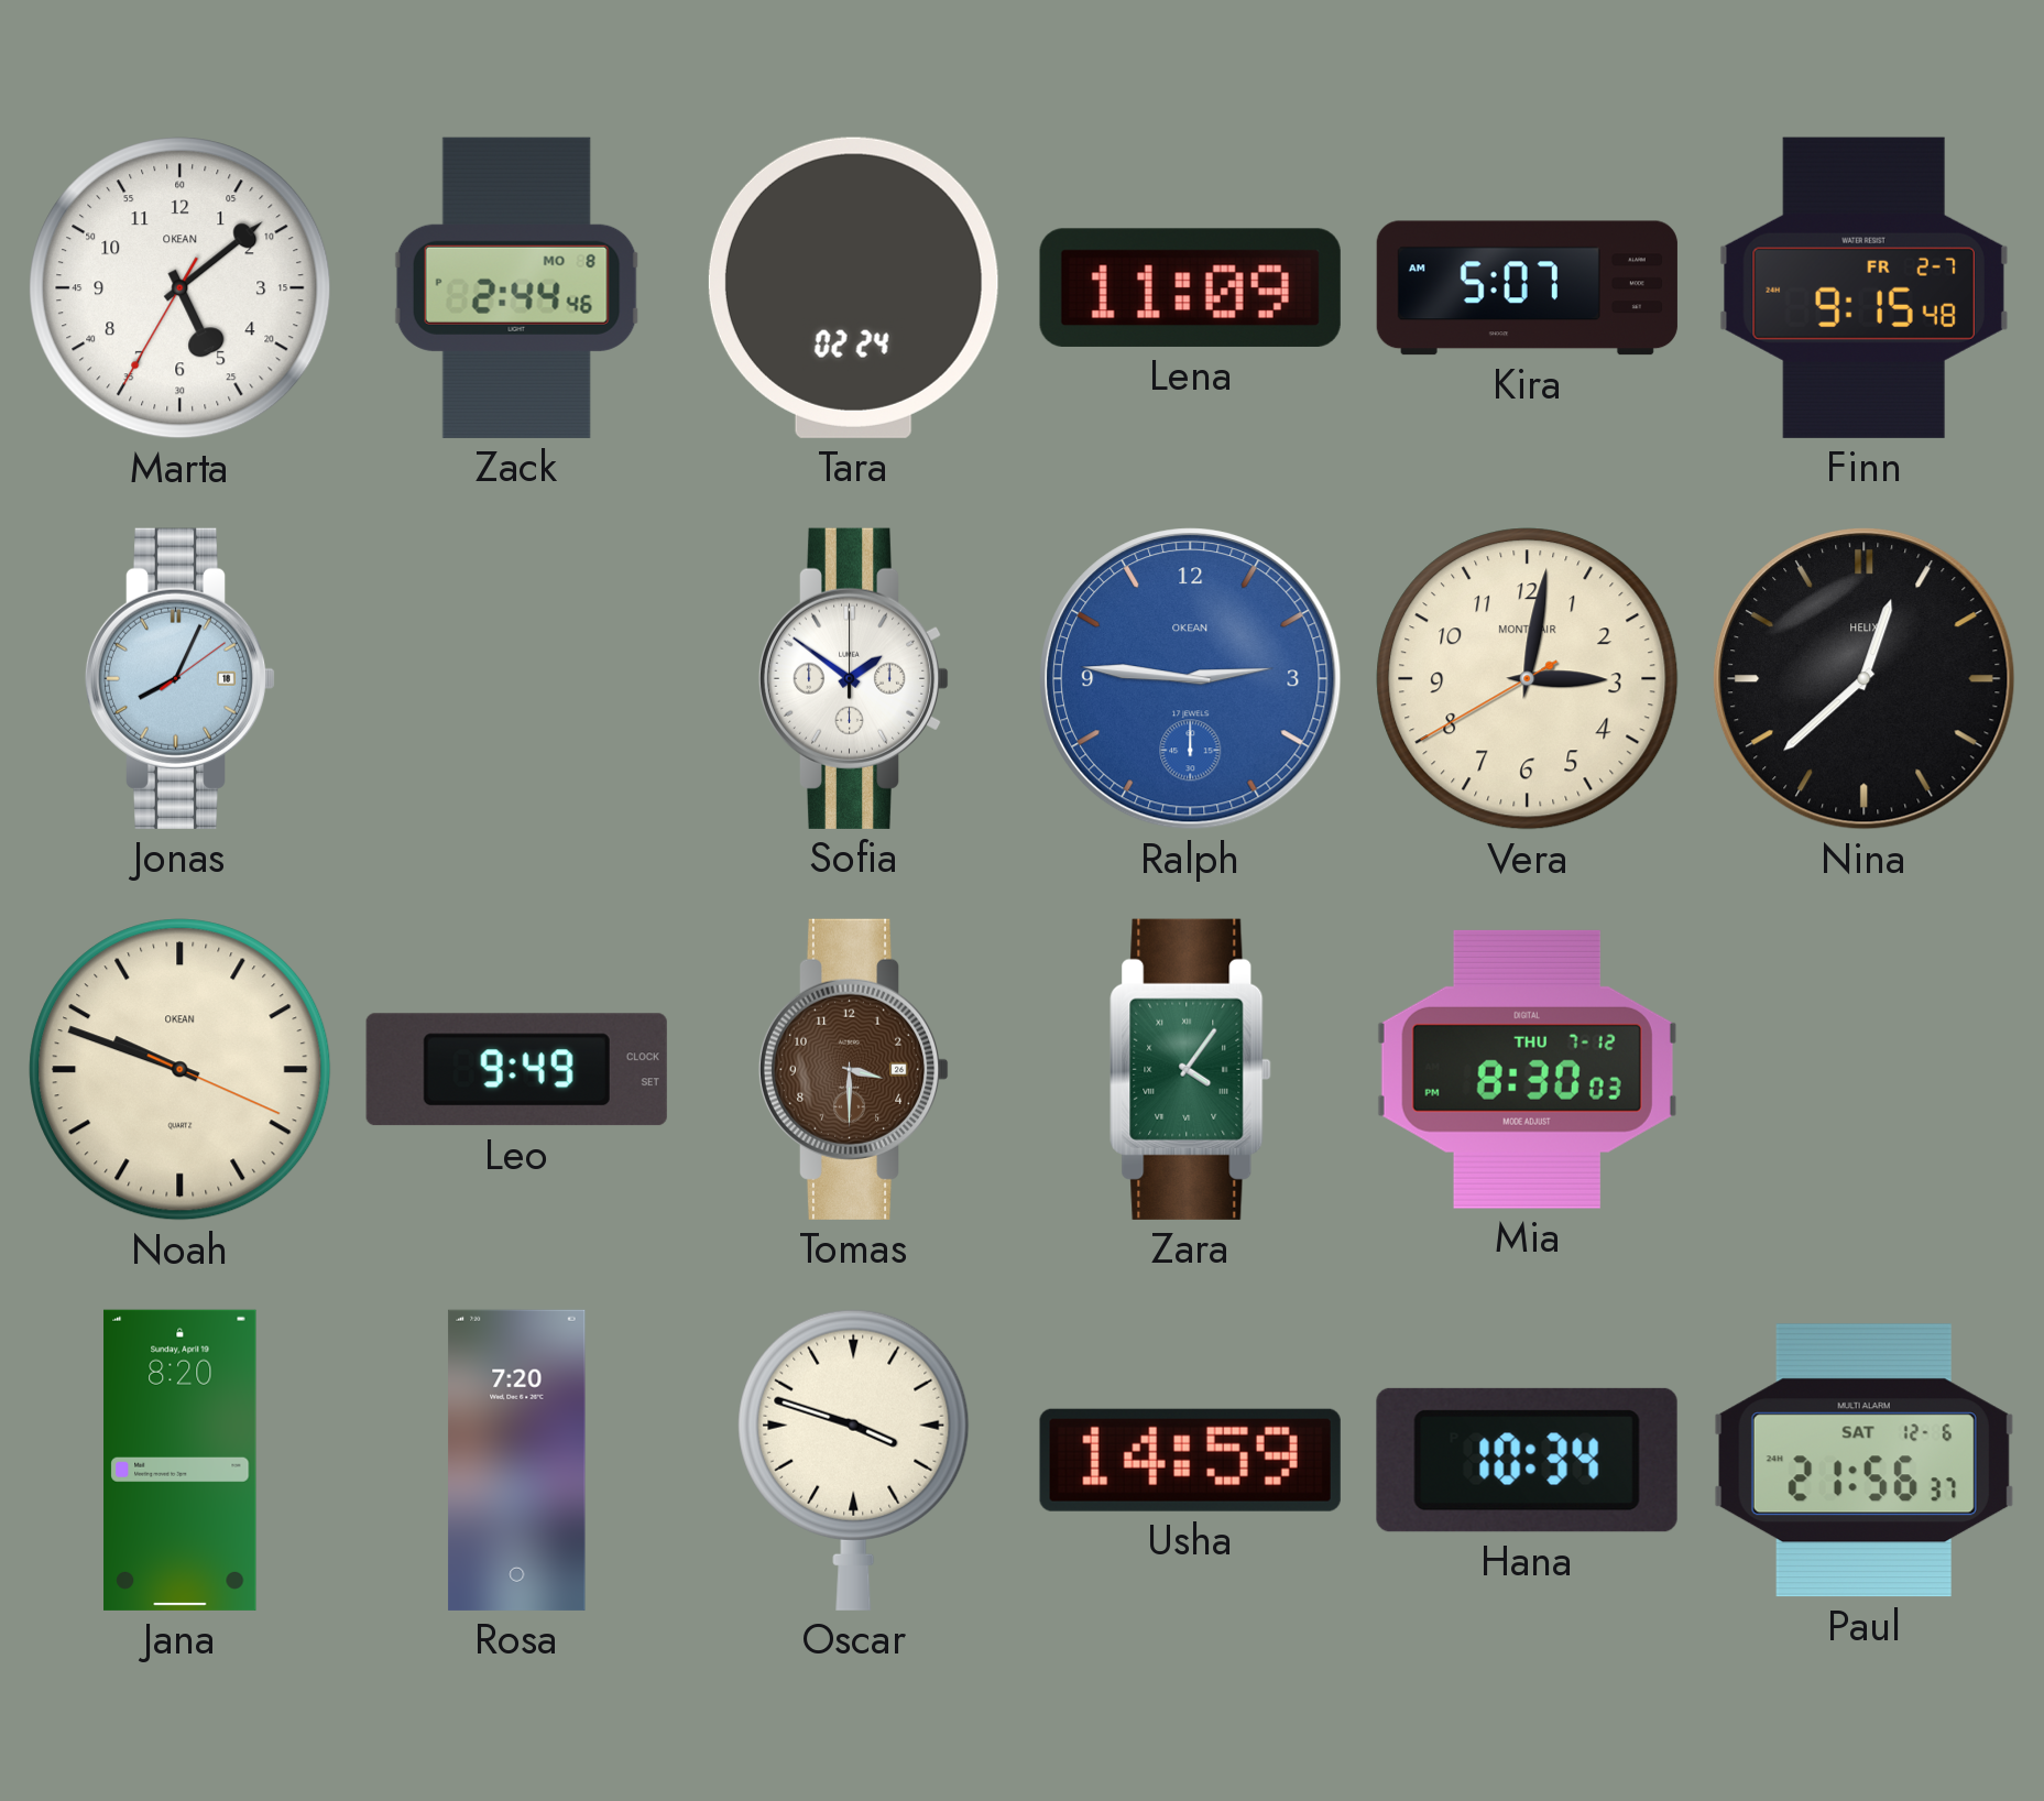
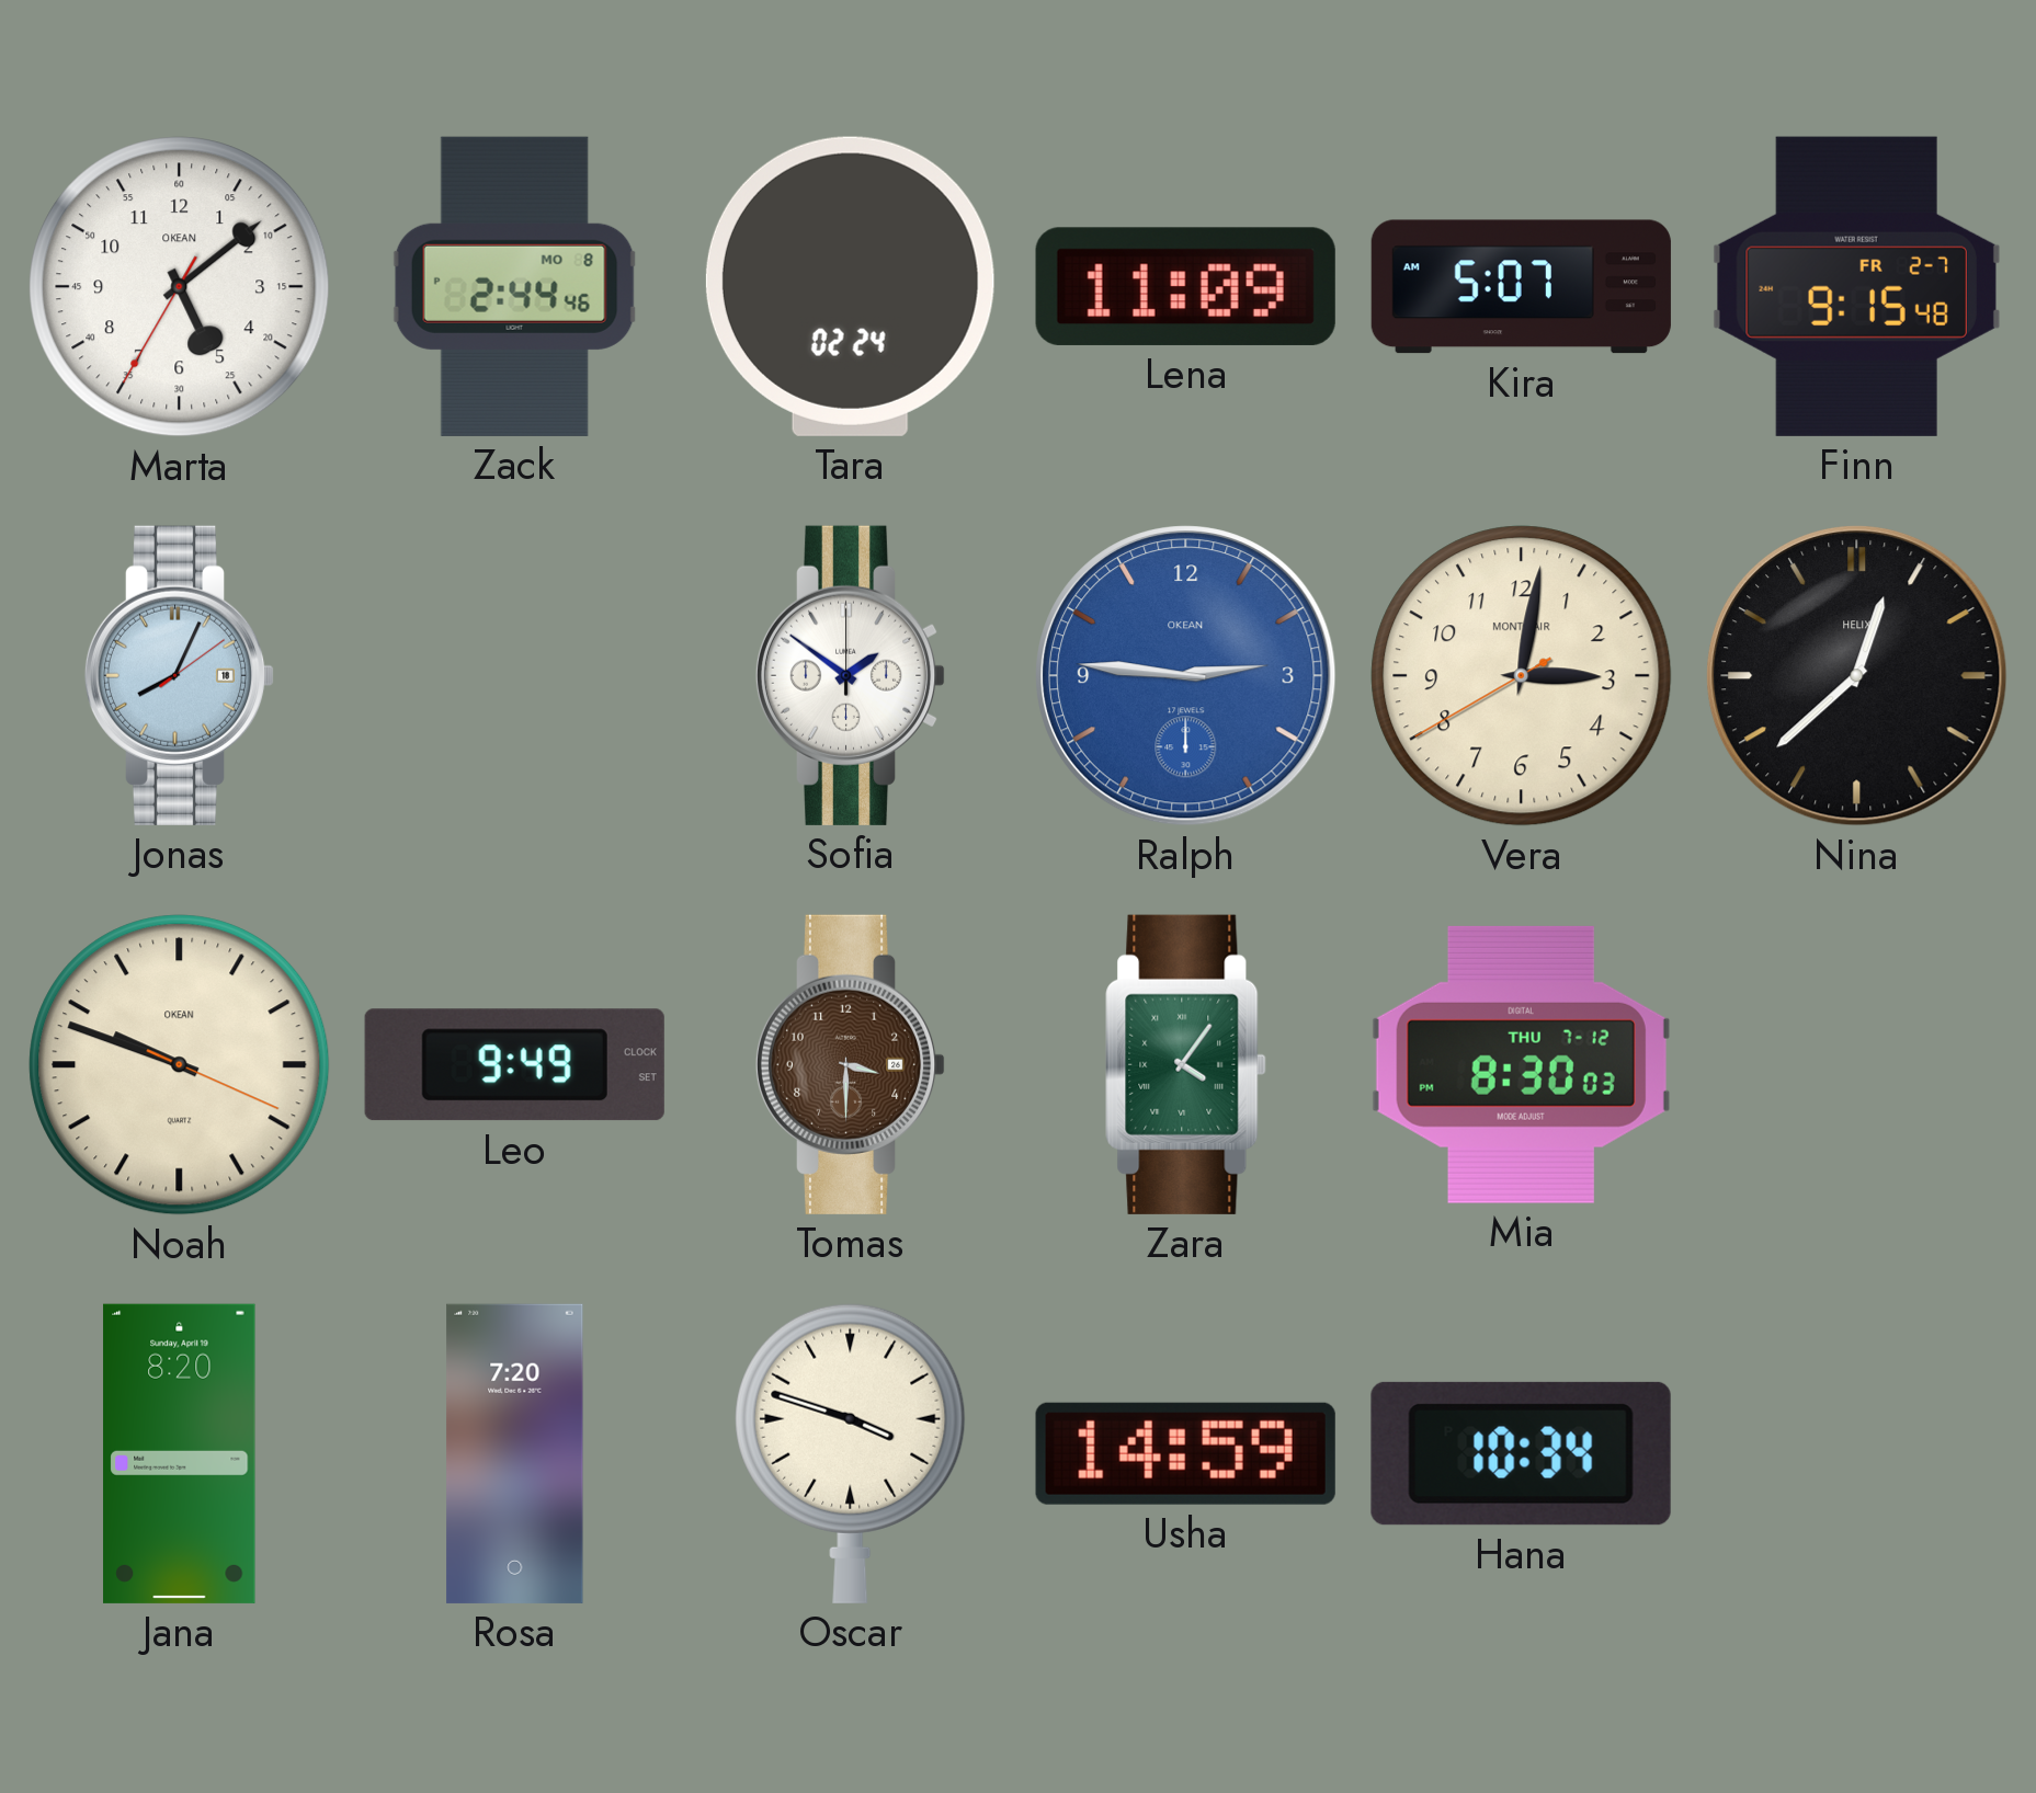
Paul: 21:56 -> none
